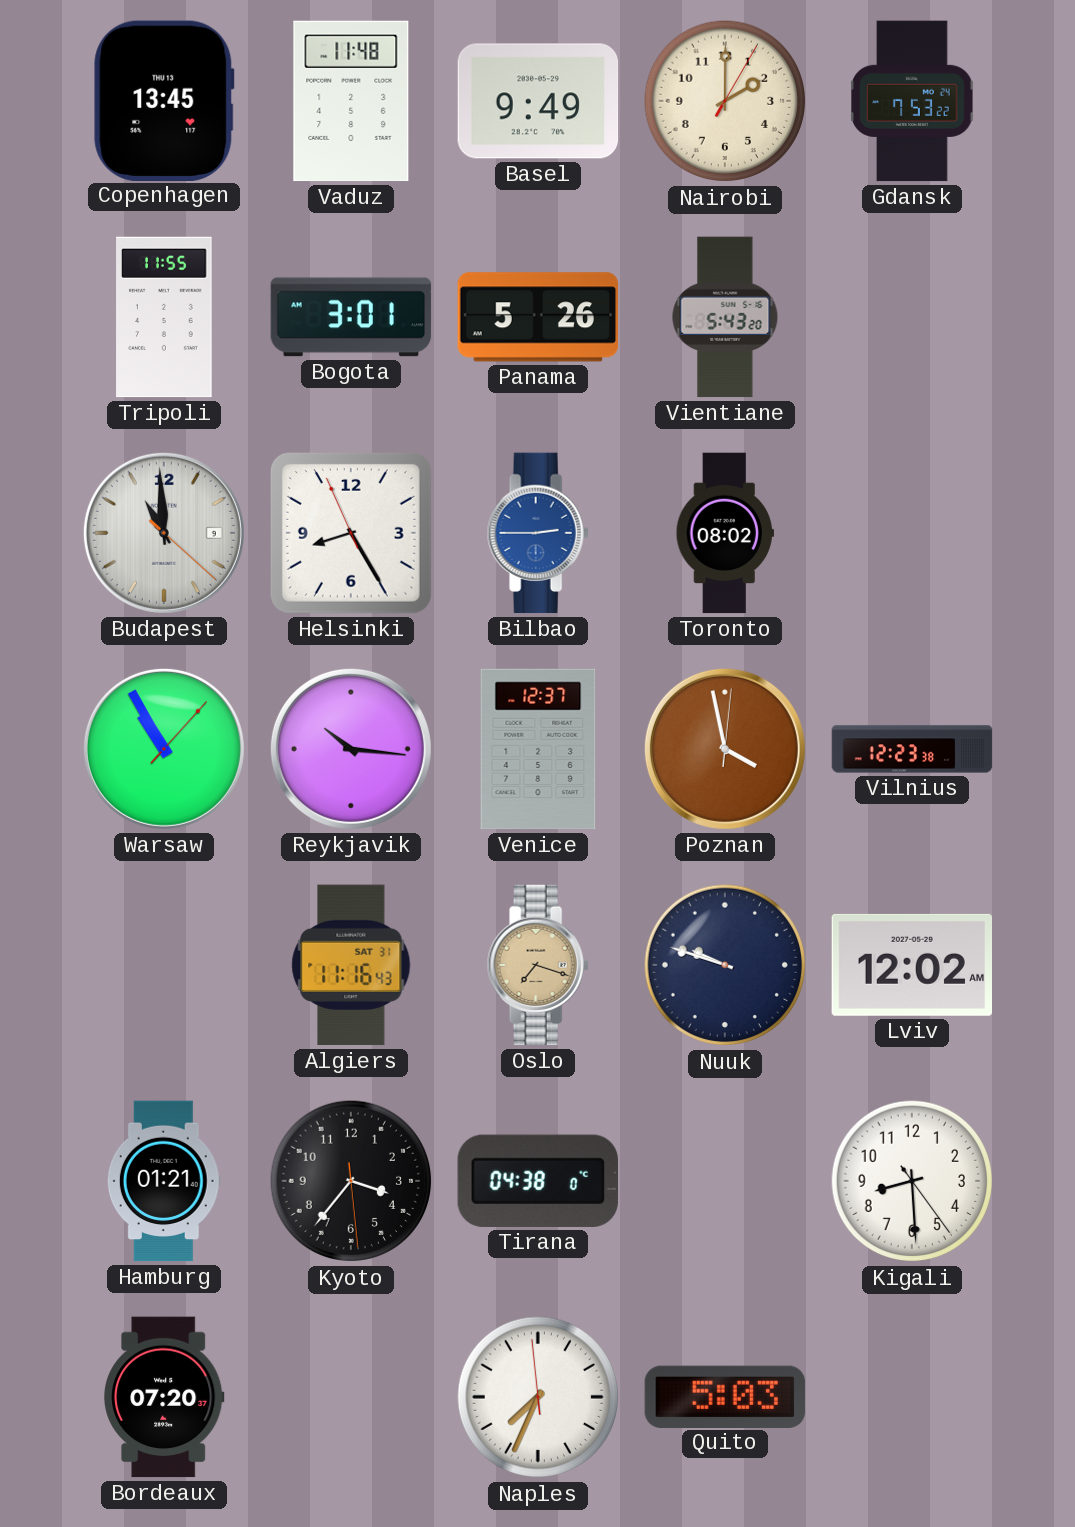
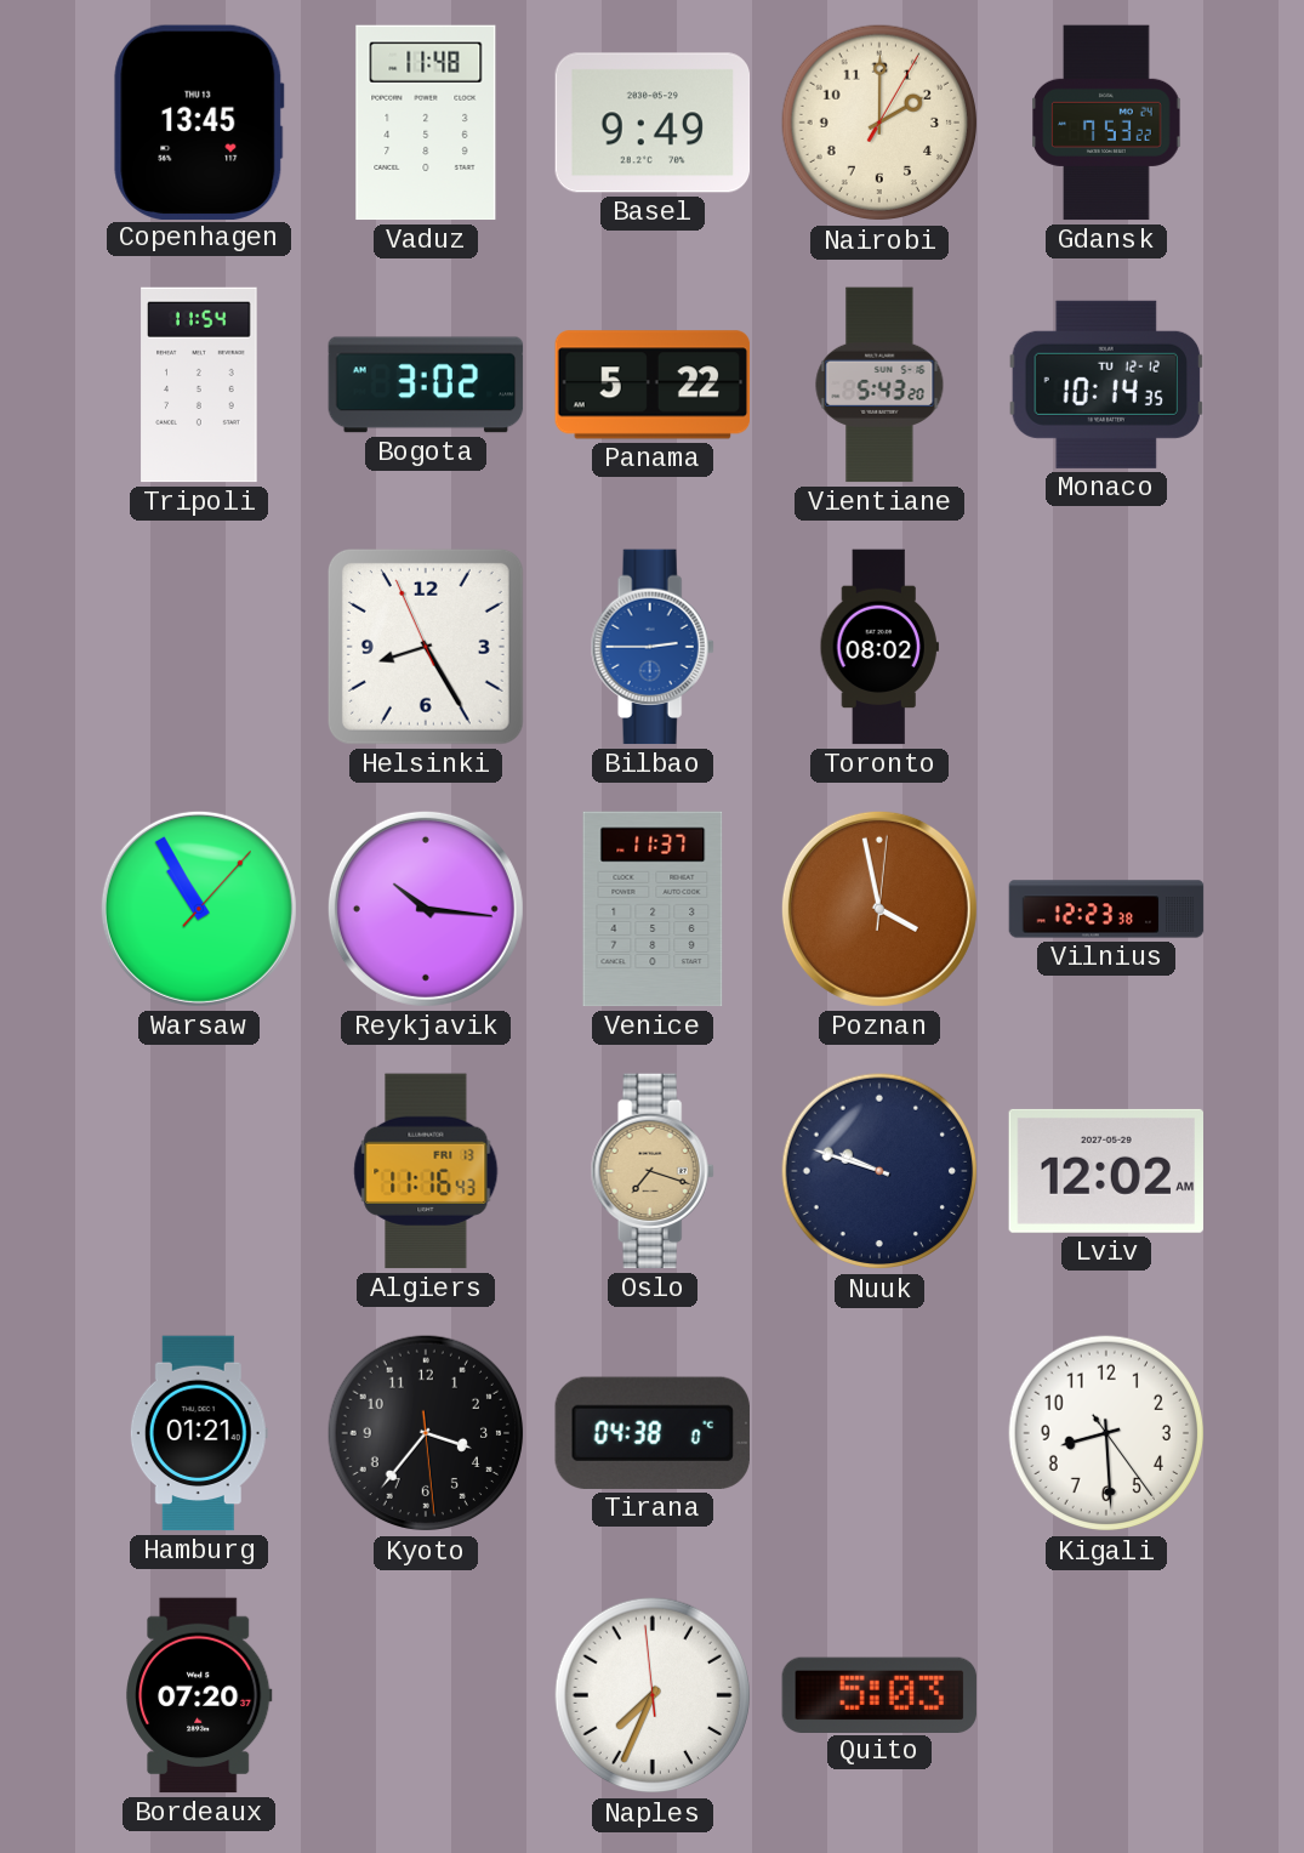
Tripoli: 11:55 -> 11:54
Bogota: 3:01 -> 3:02
Panama: 5:26 -> 5:22
Monaco: none -> 10:14
Budapest: 10:59 -> none
Venice: 12:37 -> 11:37
Algiers date: SAT 31 -> FRI 13
